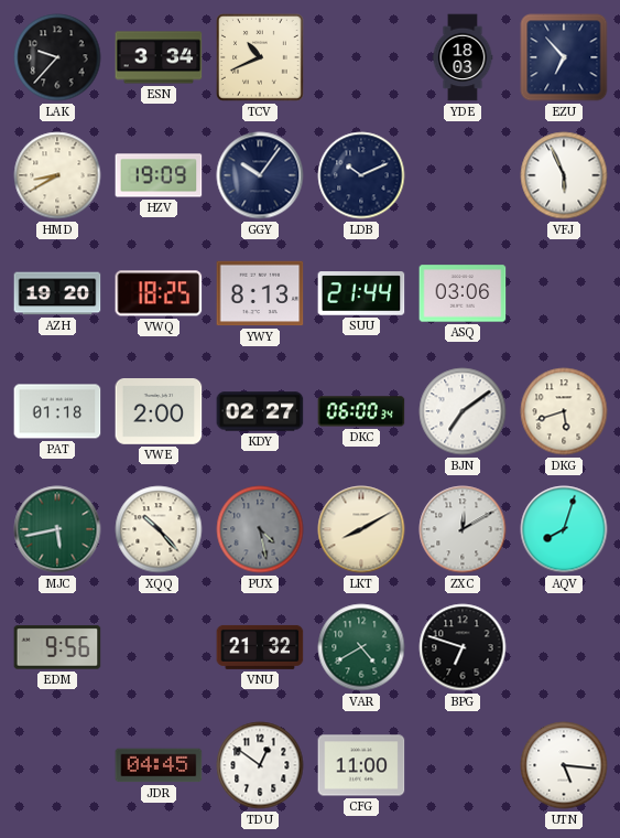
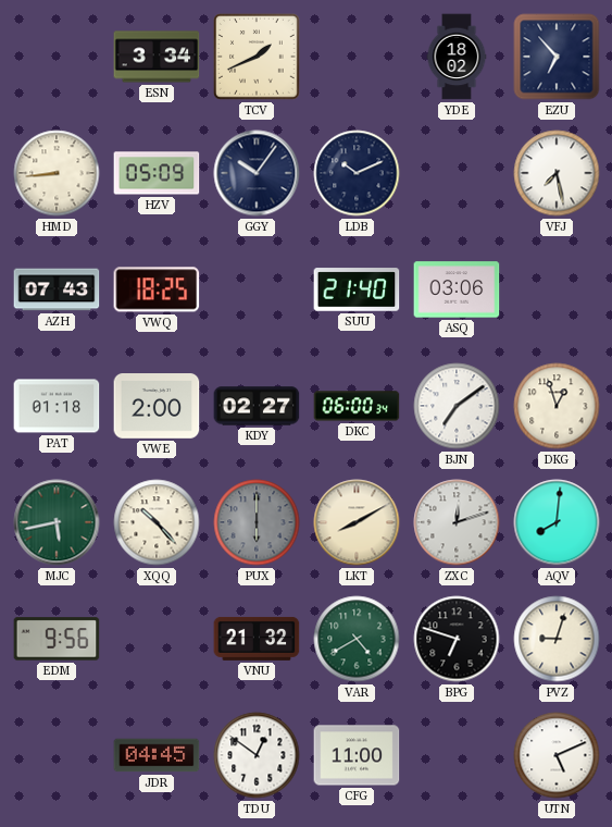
LAK: 9:37 -> none
TCV: 10:41 -> 1:41
YDE: 18:03 -> 18:02
HMD: 8:40 -> 8:44
HZV: 19:09 -> 05:09
VFJ: 5:56 -> 7:28
AZH: 19:20 -> 07:43
YWY: 8:13 -> none
SUU: 21:44 -> 21:40
DKG: 5:42 -> 12:57
PUX: 4:28 -> 6:00
ZXC: 12:10 -> 12:12
AQV: 8:03 -> 8:01
PVZ: none -> 9:03
UTN: 5:16 -> 5:11
